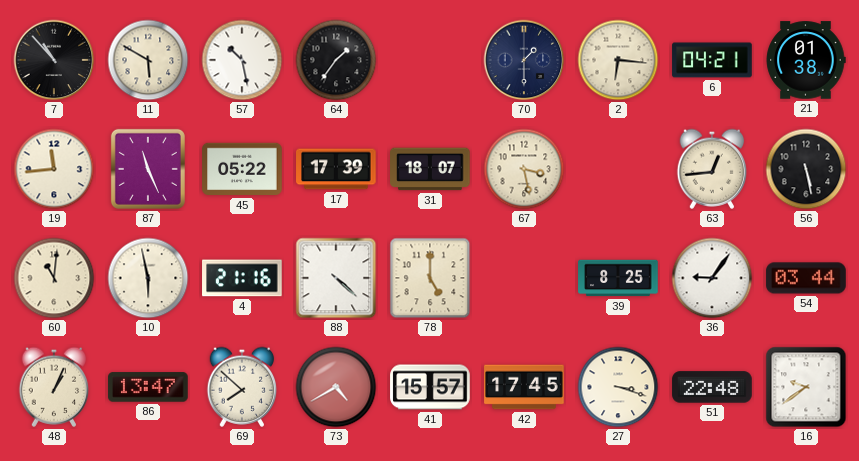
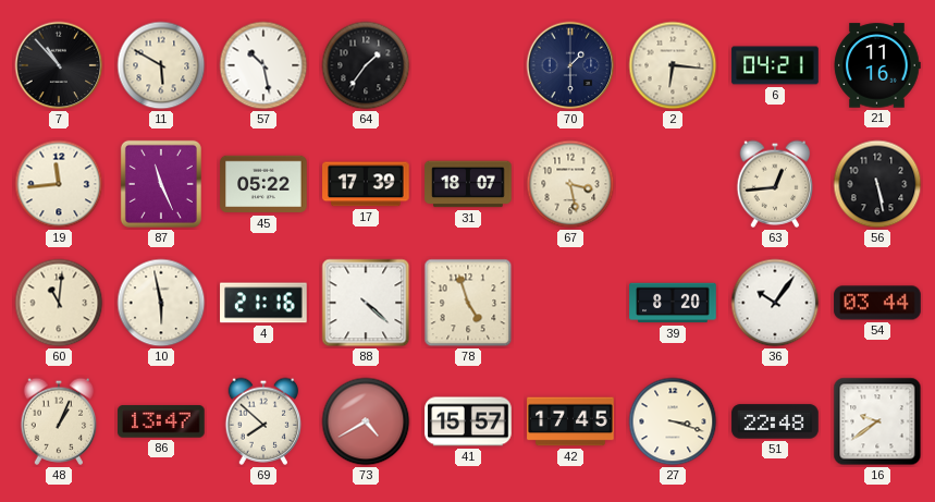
21: 01:38 -> 11:16
78: 5:00 -> 4:57
39: 8:25 -> 8:20
36: 9:06 -> 10:06
